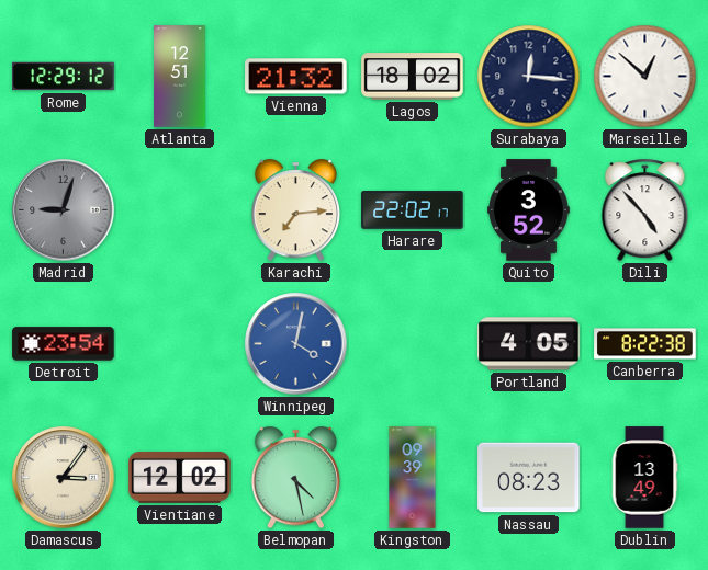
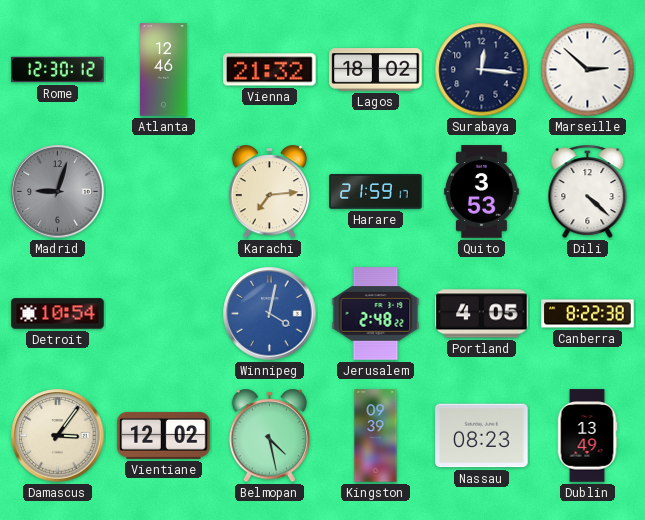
Rome: 12:29 -> 12:30
Atlanta: 12:51 -> 12:46
Marseille: 12:52 -> 2:52
Harare: 22:02 -> 21:59
Quito: 3:52 -> 3:53
Dili: 4:53 -> 4:22
Detroit: 23:54 -> 10:54
Jerusalem: none -> 2:48
